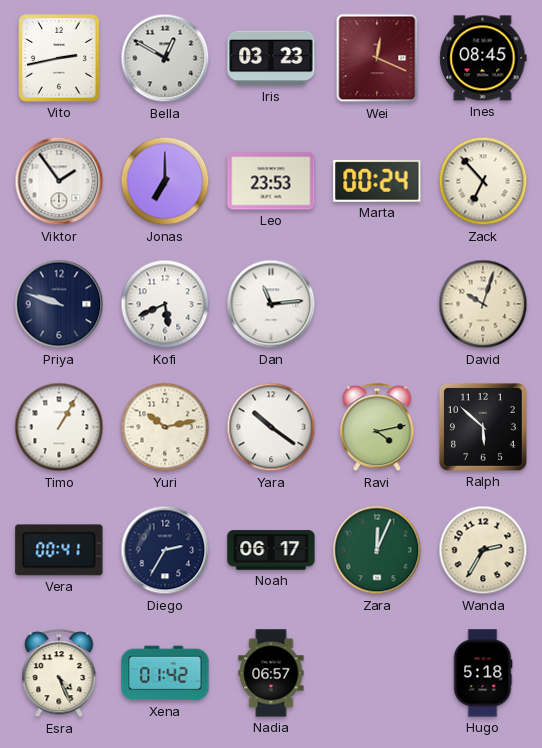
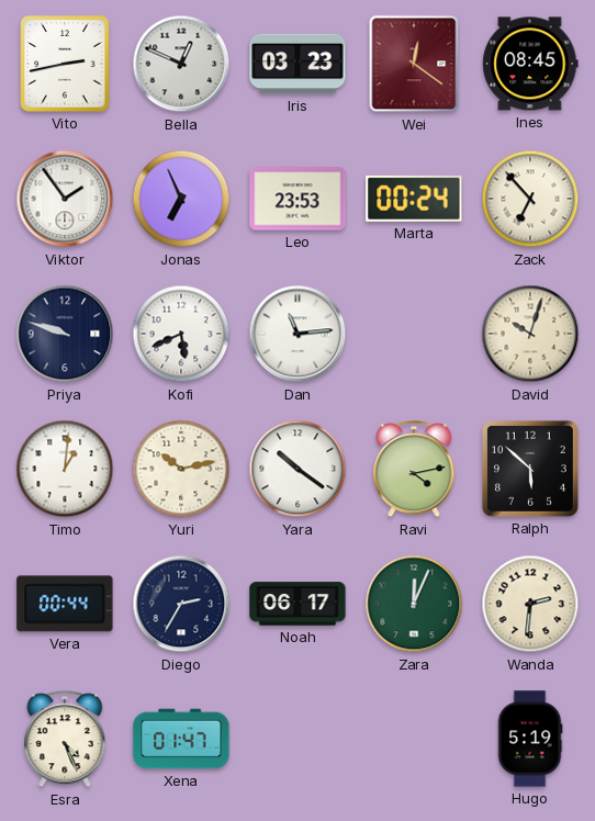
Bella: 12:50 -> 12:49
Wei: 12:19 -> 12:21
Jonas: 7:00 -> 6:56
Timo: 1:05 -> 1:01
Vera: 00:41 -> 00:44
Wanda: 2:35 -> 2:31
Xena: 01:42 -> 01:47
Nadia: 06:57 -> none
Hugo: 5:18 -> 5:19
